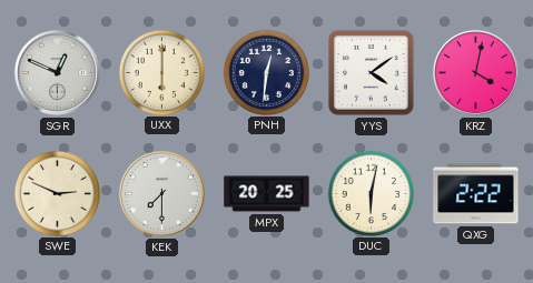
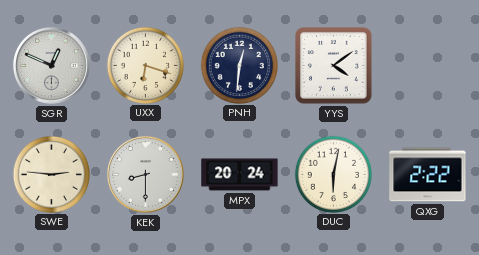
UXX: 6:00 -> 6:18
KRZ: 4:02 -> none
SWE: 2:49 -> 2:46
KEK: 7:30 -> 8:30
MPX: 20:25 -> 20:24
